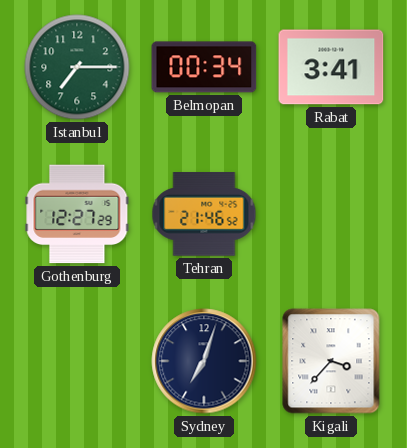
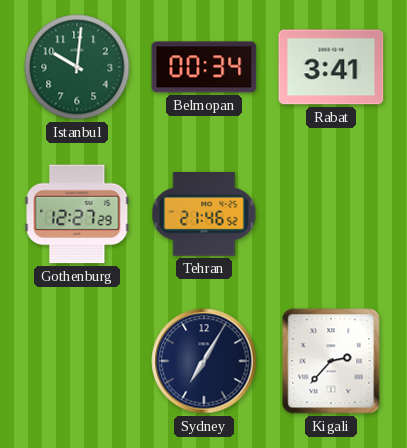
Istanbul: 7:15 -> 10:01
Sydney: 7:03 -> 7:05
Kigali: 3:37 -> 2:37
